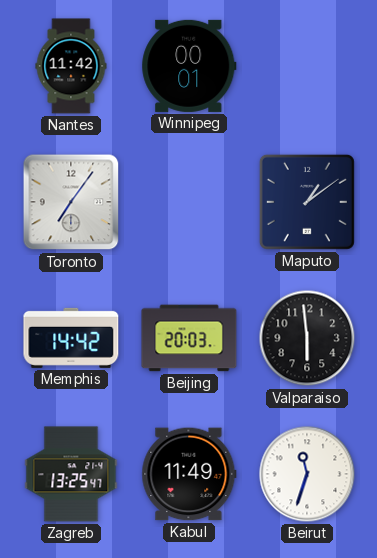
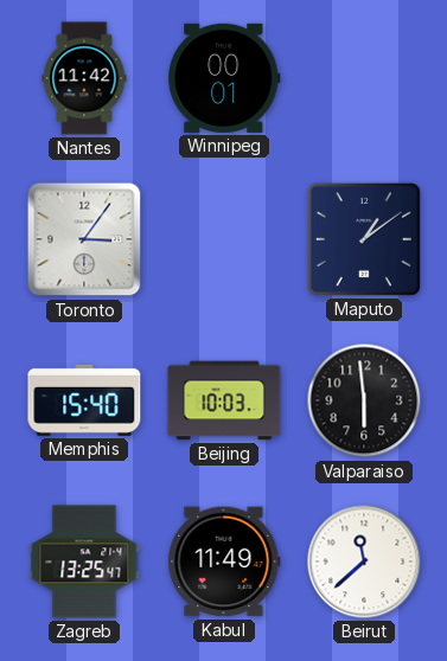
Toronto: 7:06 -> 3:06
Memphis: 14:42 -> 15:40
Beijing: 20:03 -> 10:03
Beirut: 11:33 -> 11:38
